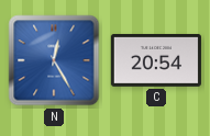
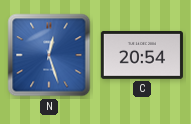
N: 12:25 -> 12:27
